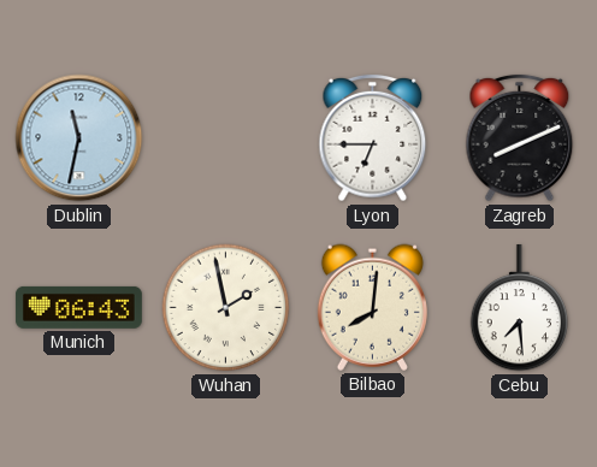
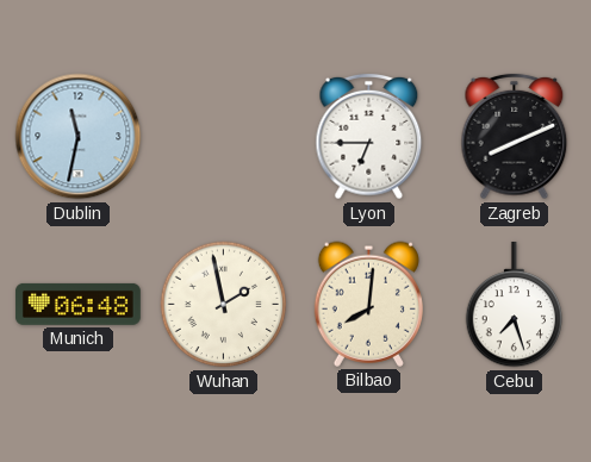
Munich: 06:43 -> 06:48
Cebu: 7:29 -> 7:27
